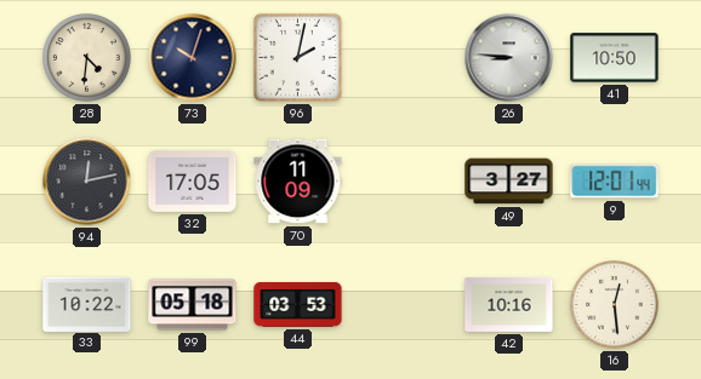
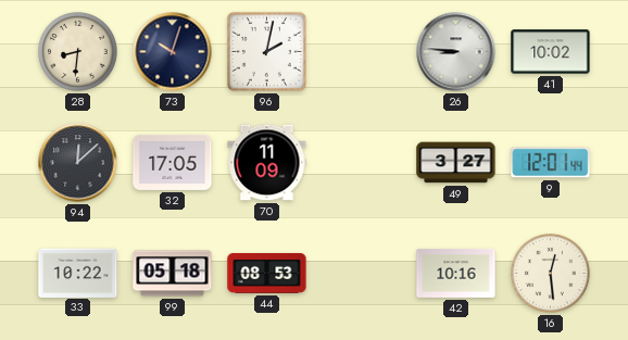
28: 4:31 -> 8:31
41: 10:50 -> 10:02
94: 12:13 -> 12:08
44: 03:53 -> 08:53
